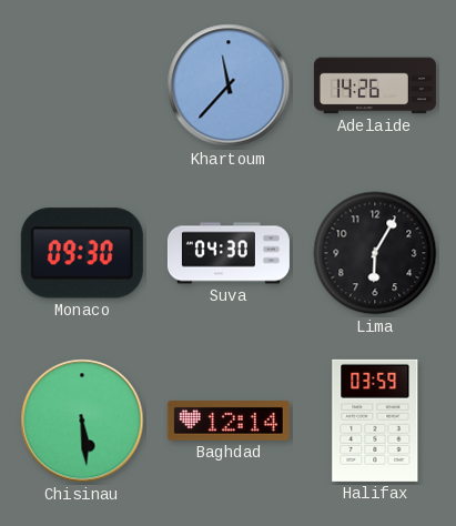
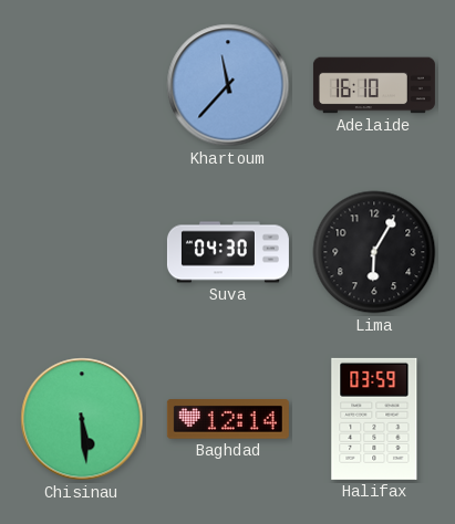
Adelaide: 14:26 -> 16:10
Monaco: 09:30 -> none
